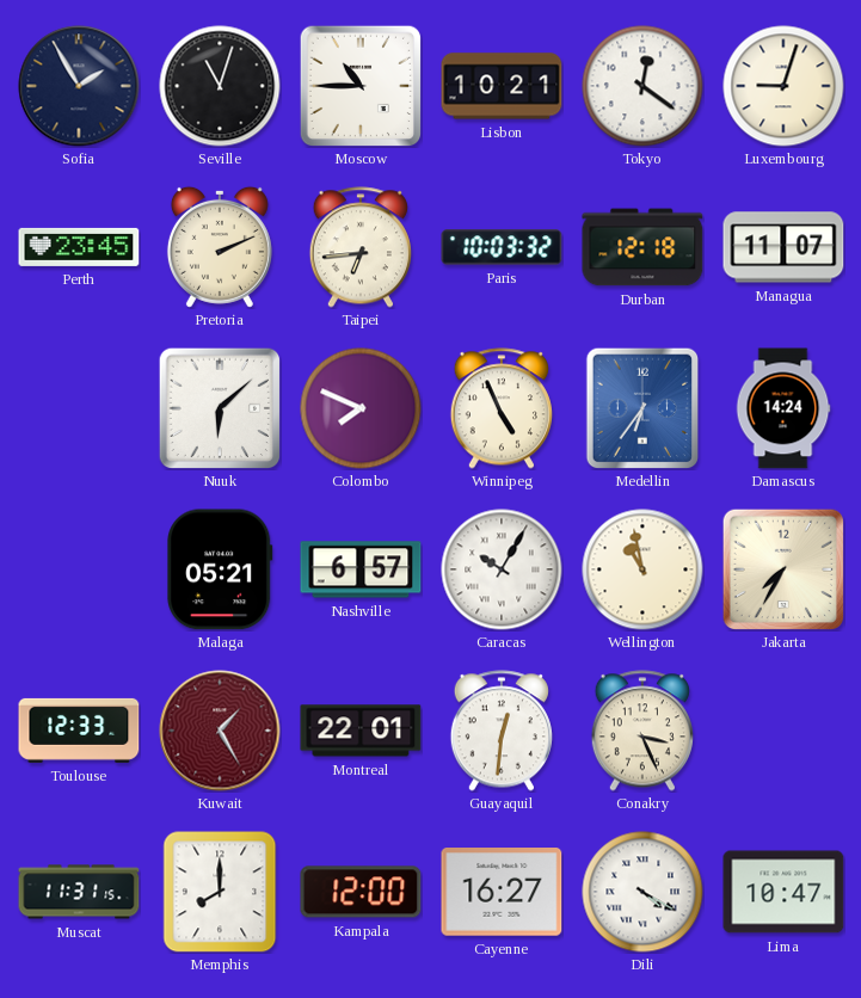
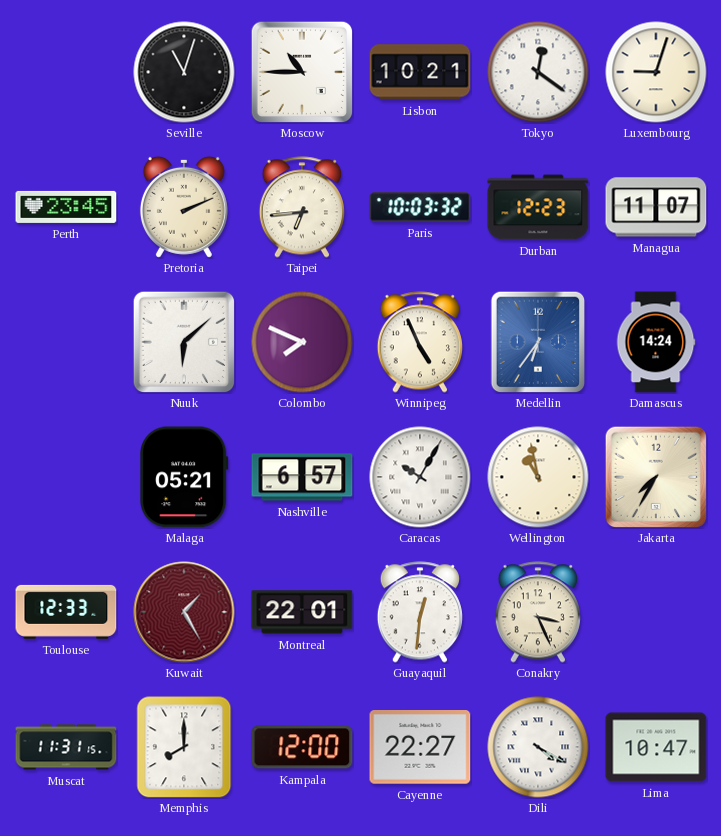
Sofia: 1:55 -> none
Durban: 12:18 -> 12:23
Cayenne: 16:27 -> 22:27
